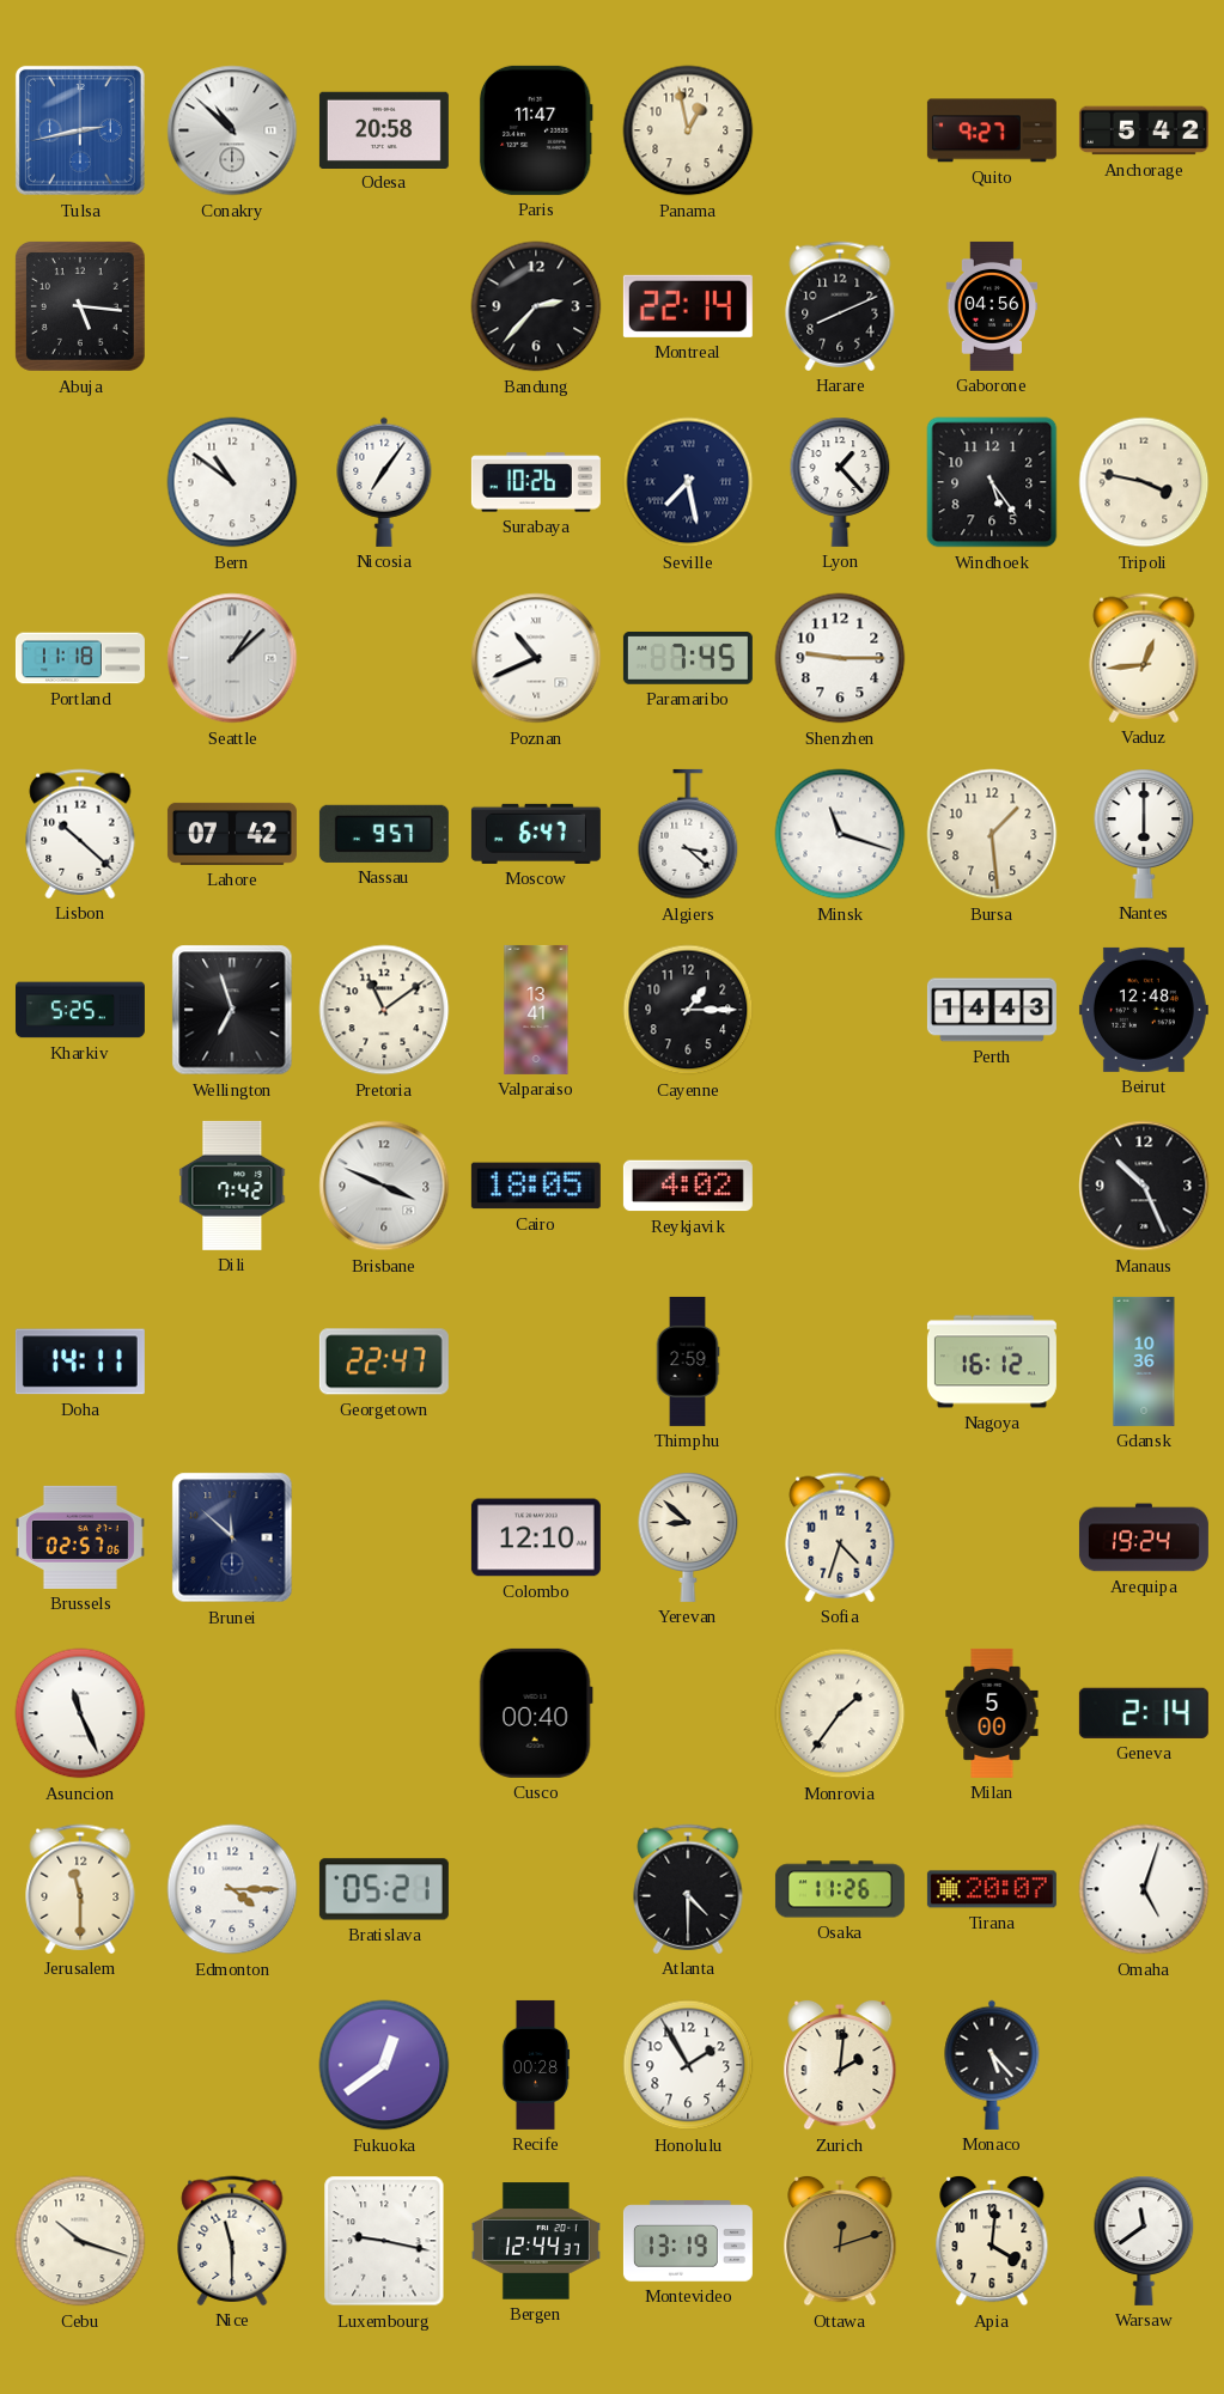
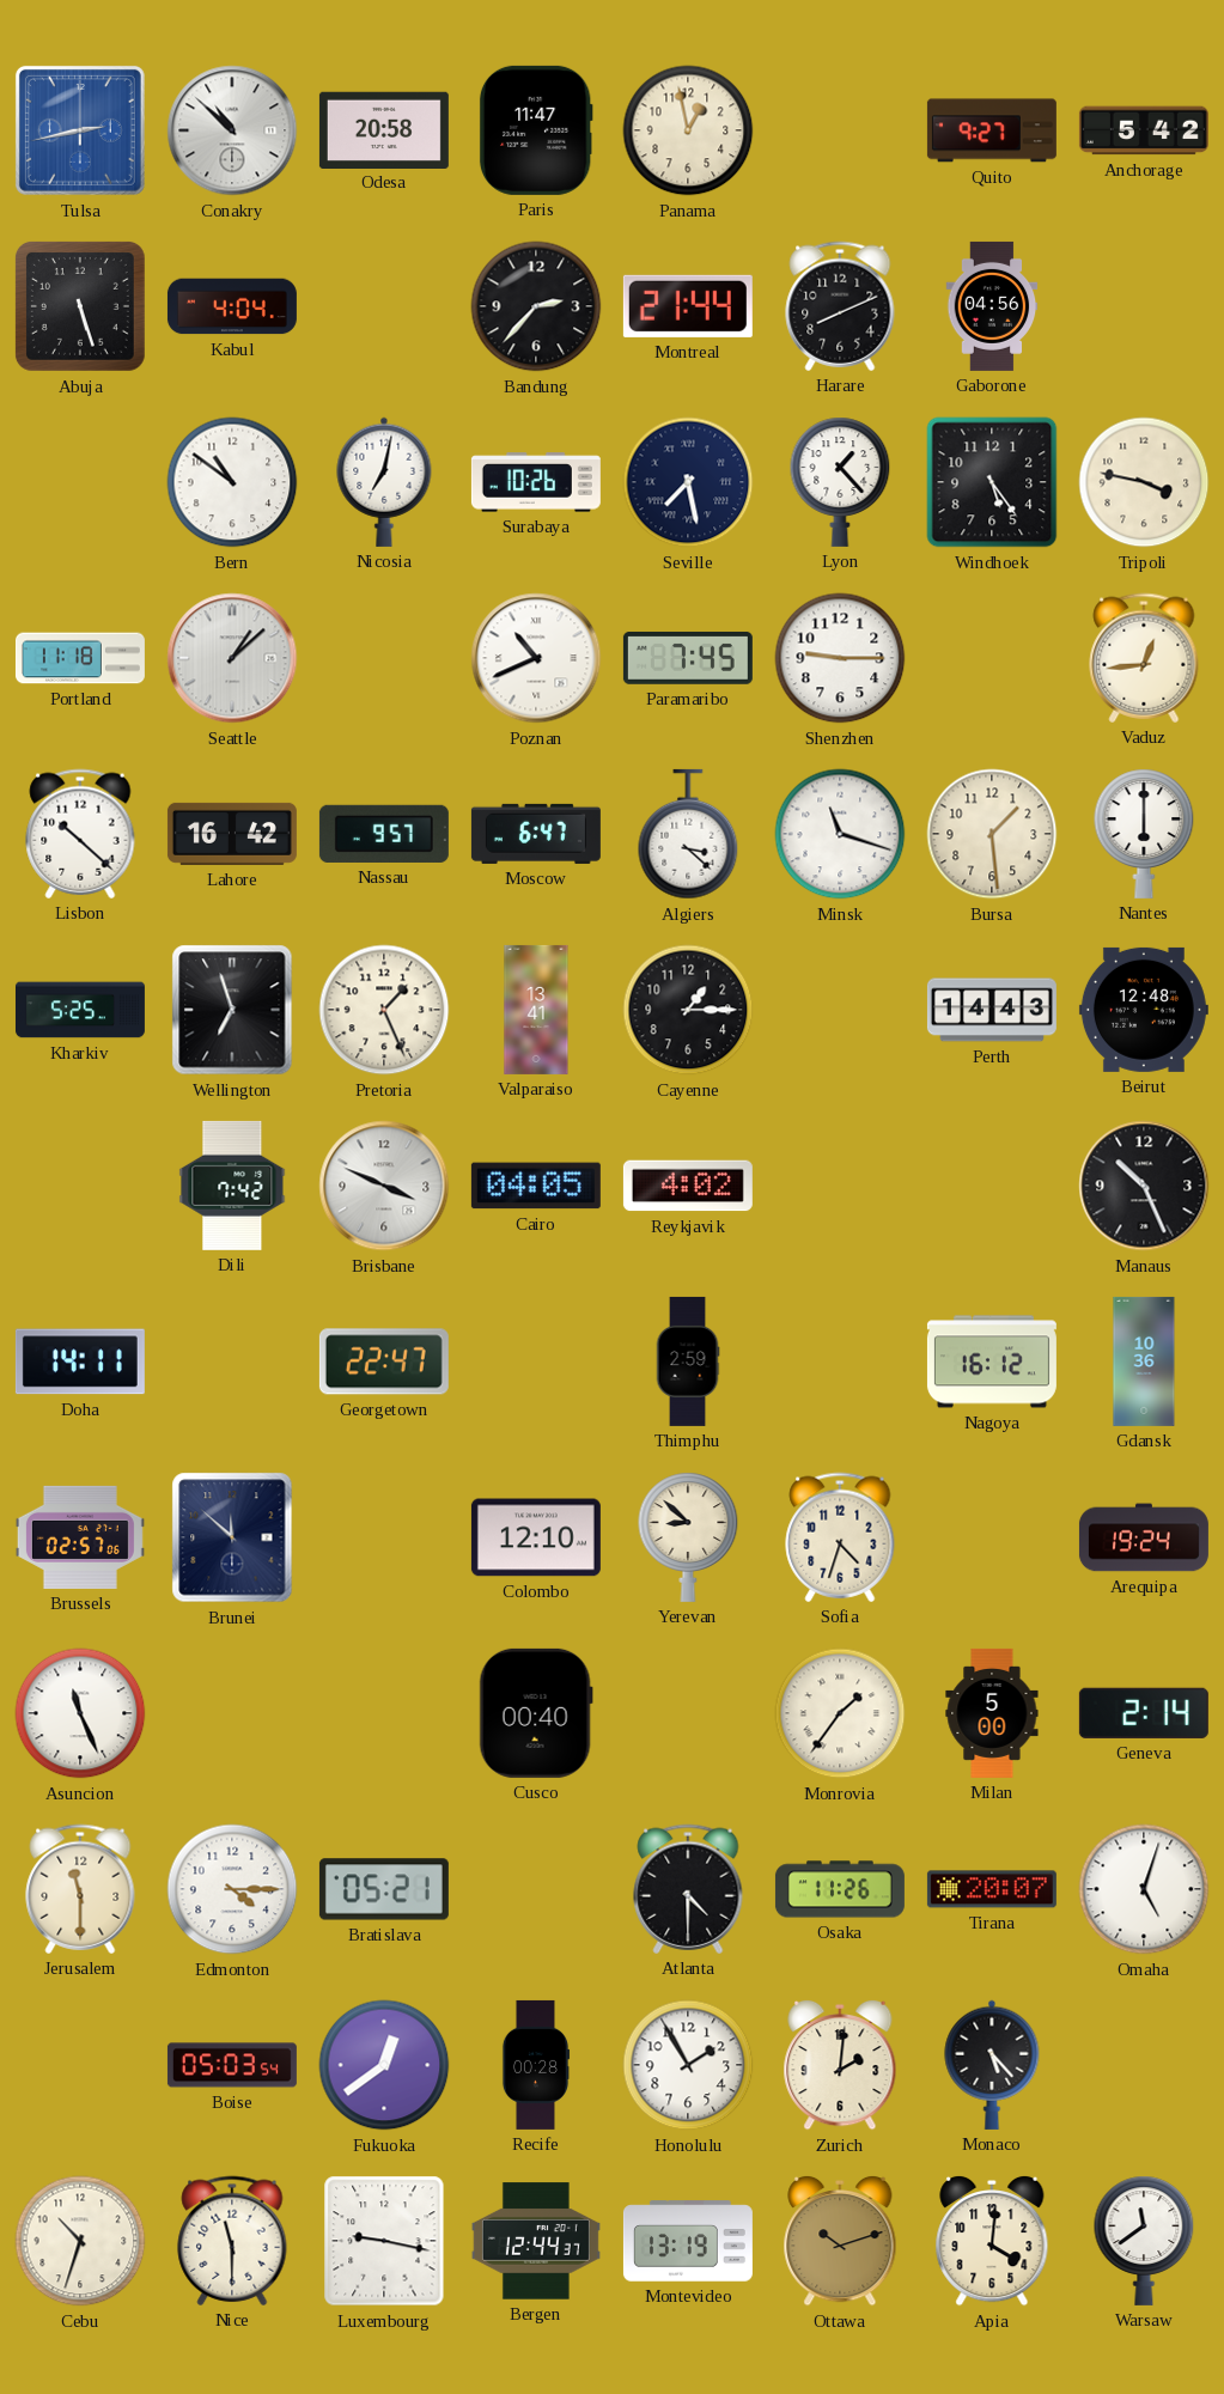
Abuja: 5:16 -> 5:27
Kabul: none -> 4:04
Montreal: 22:14 -> 21:44
Nicosia: 7:06 -> 7:02
Lahore: 07:42 -> 16:42
Pretoria: 11:09 -> 1:26
Cairo: 18:05 -> 04:05
Boise: none -> 05:03
Cebu: 10:18 -> 10:33
Ottawa: 12:12 -> 10:12
